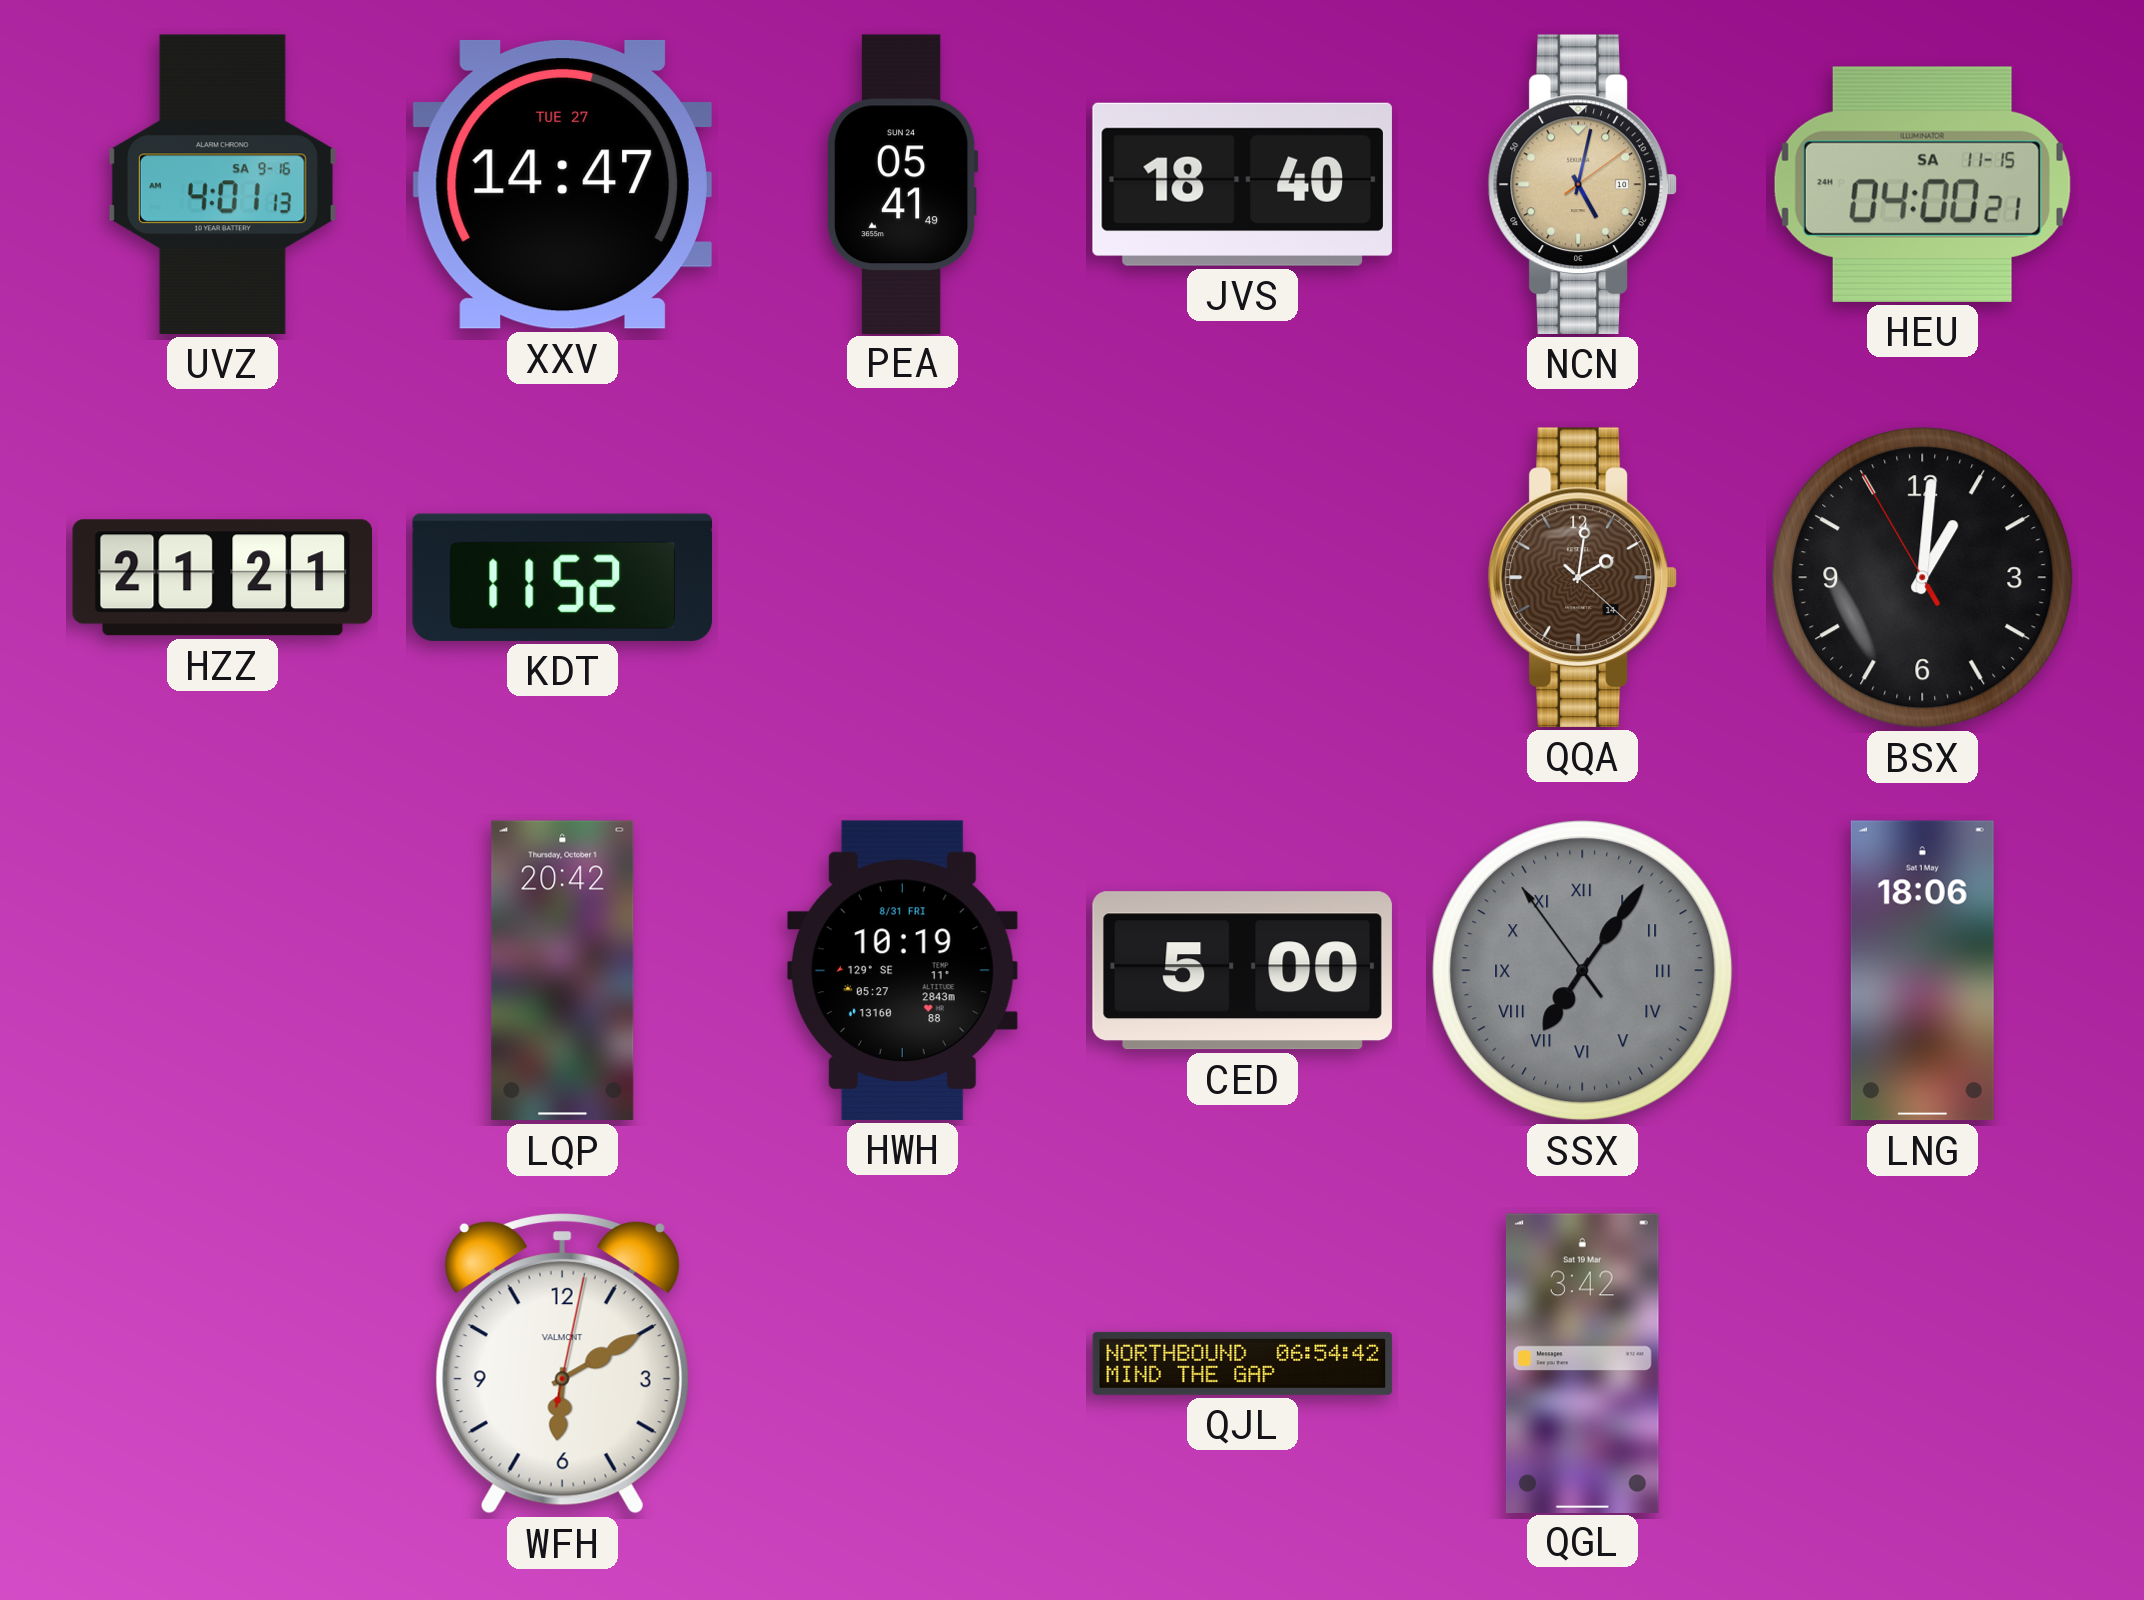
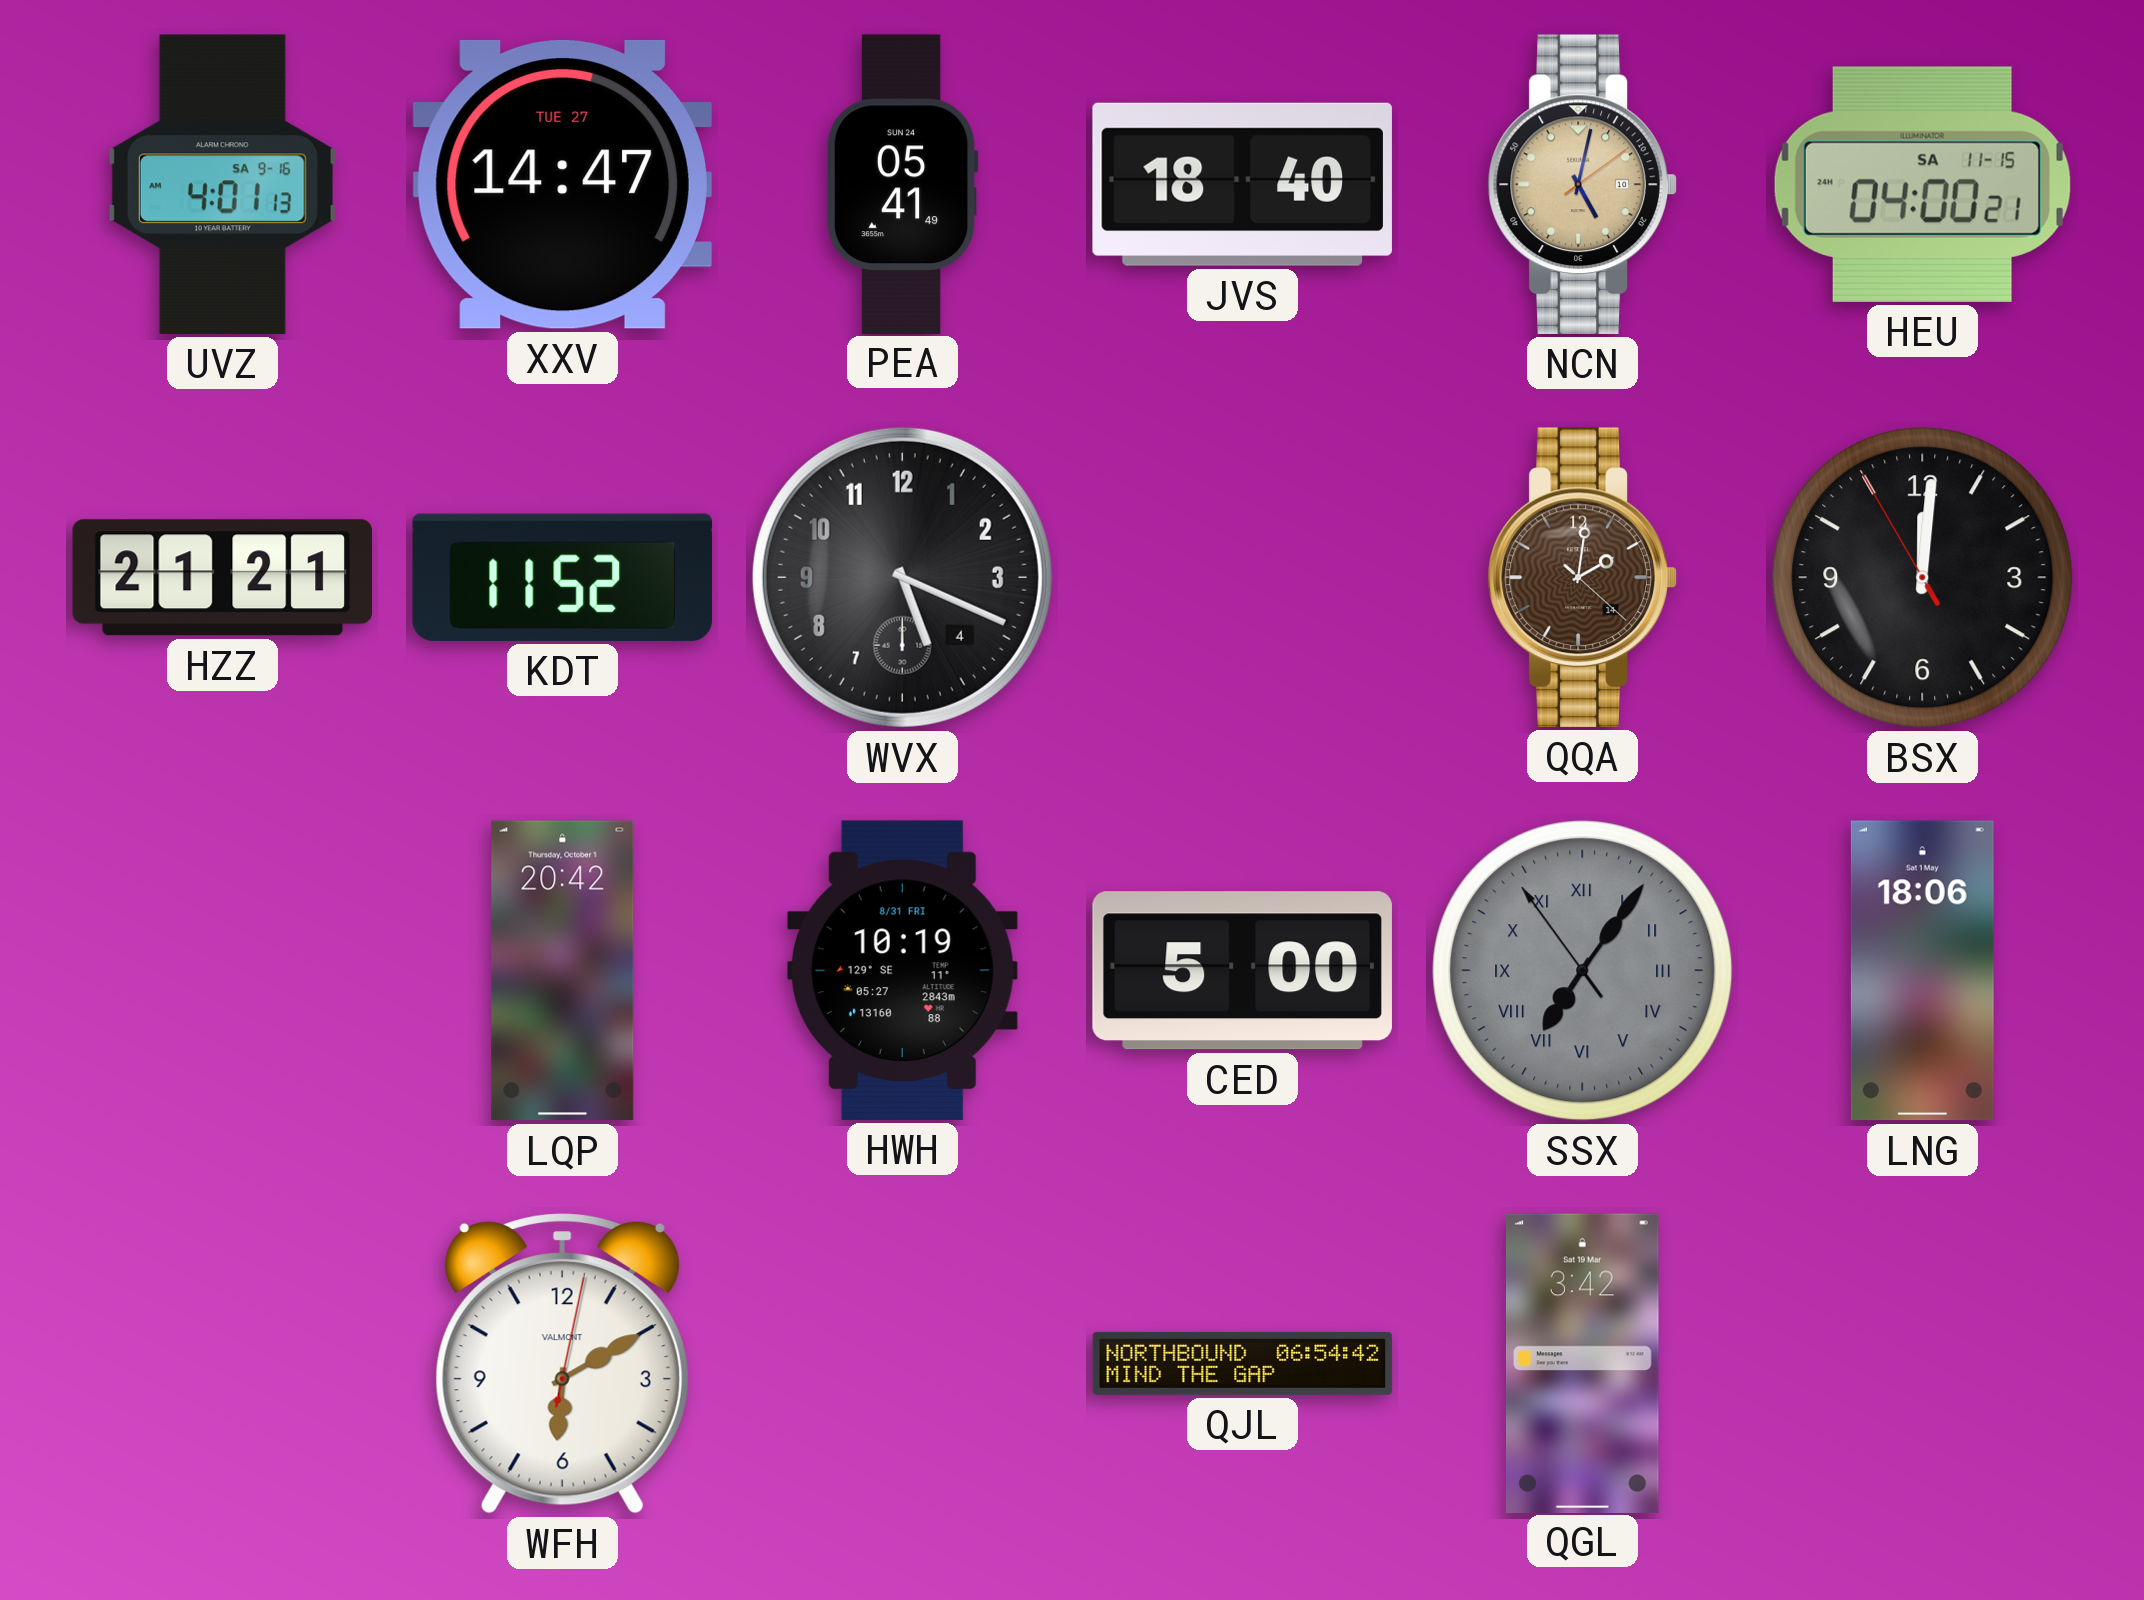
WVX: none -> 5:19
BSX: 1:00 -> 12:00
